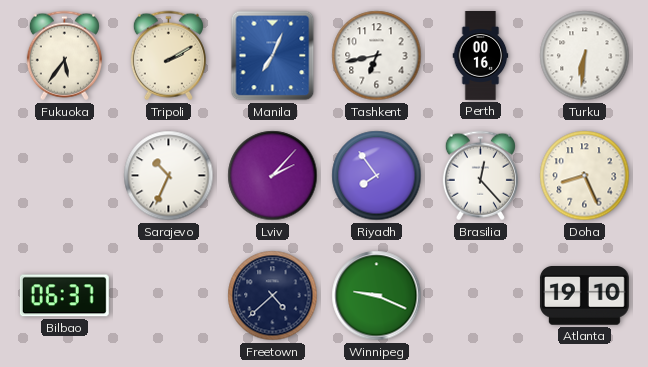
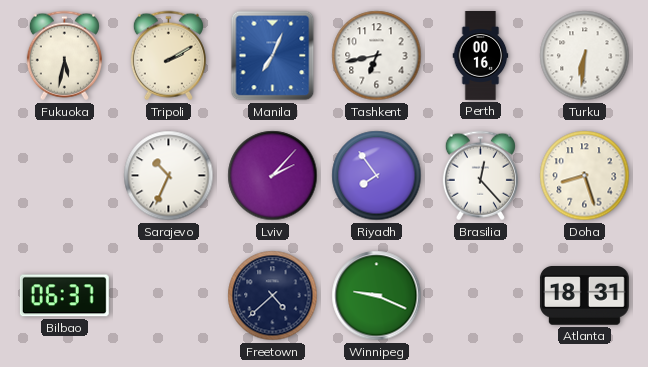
Fukuoka: 5:36 -> 5:32
Doha: 8:26 -> 8:27
Atlanta: 19:10 -> 18:31
